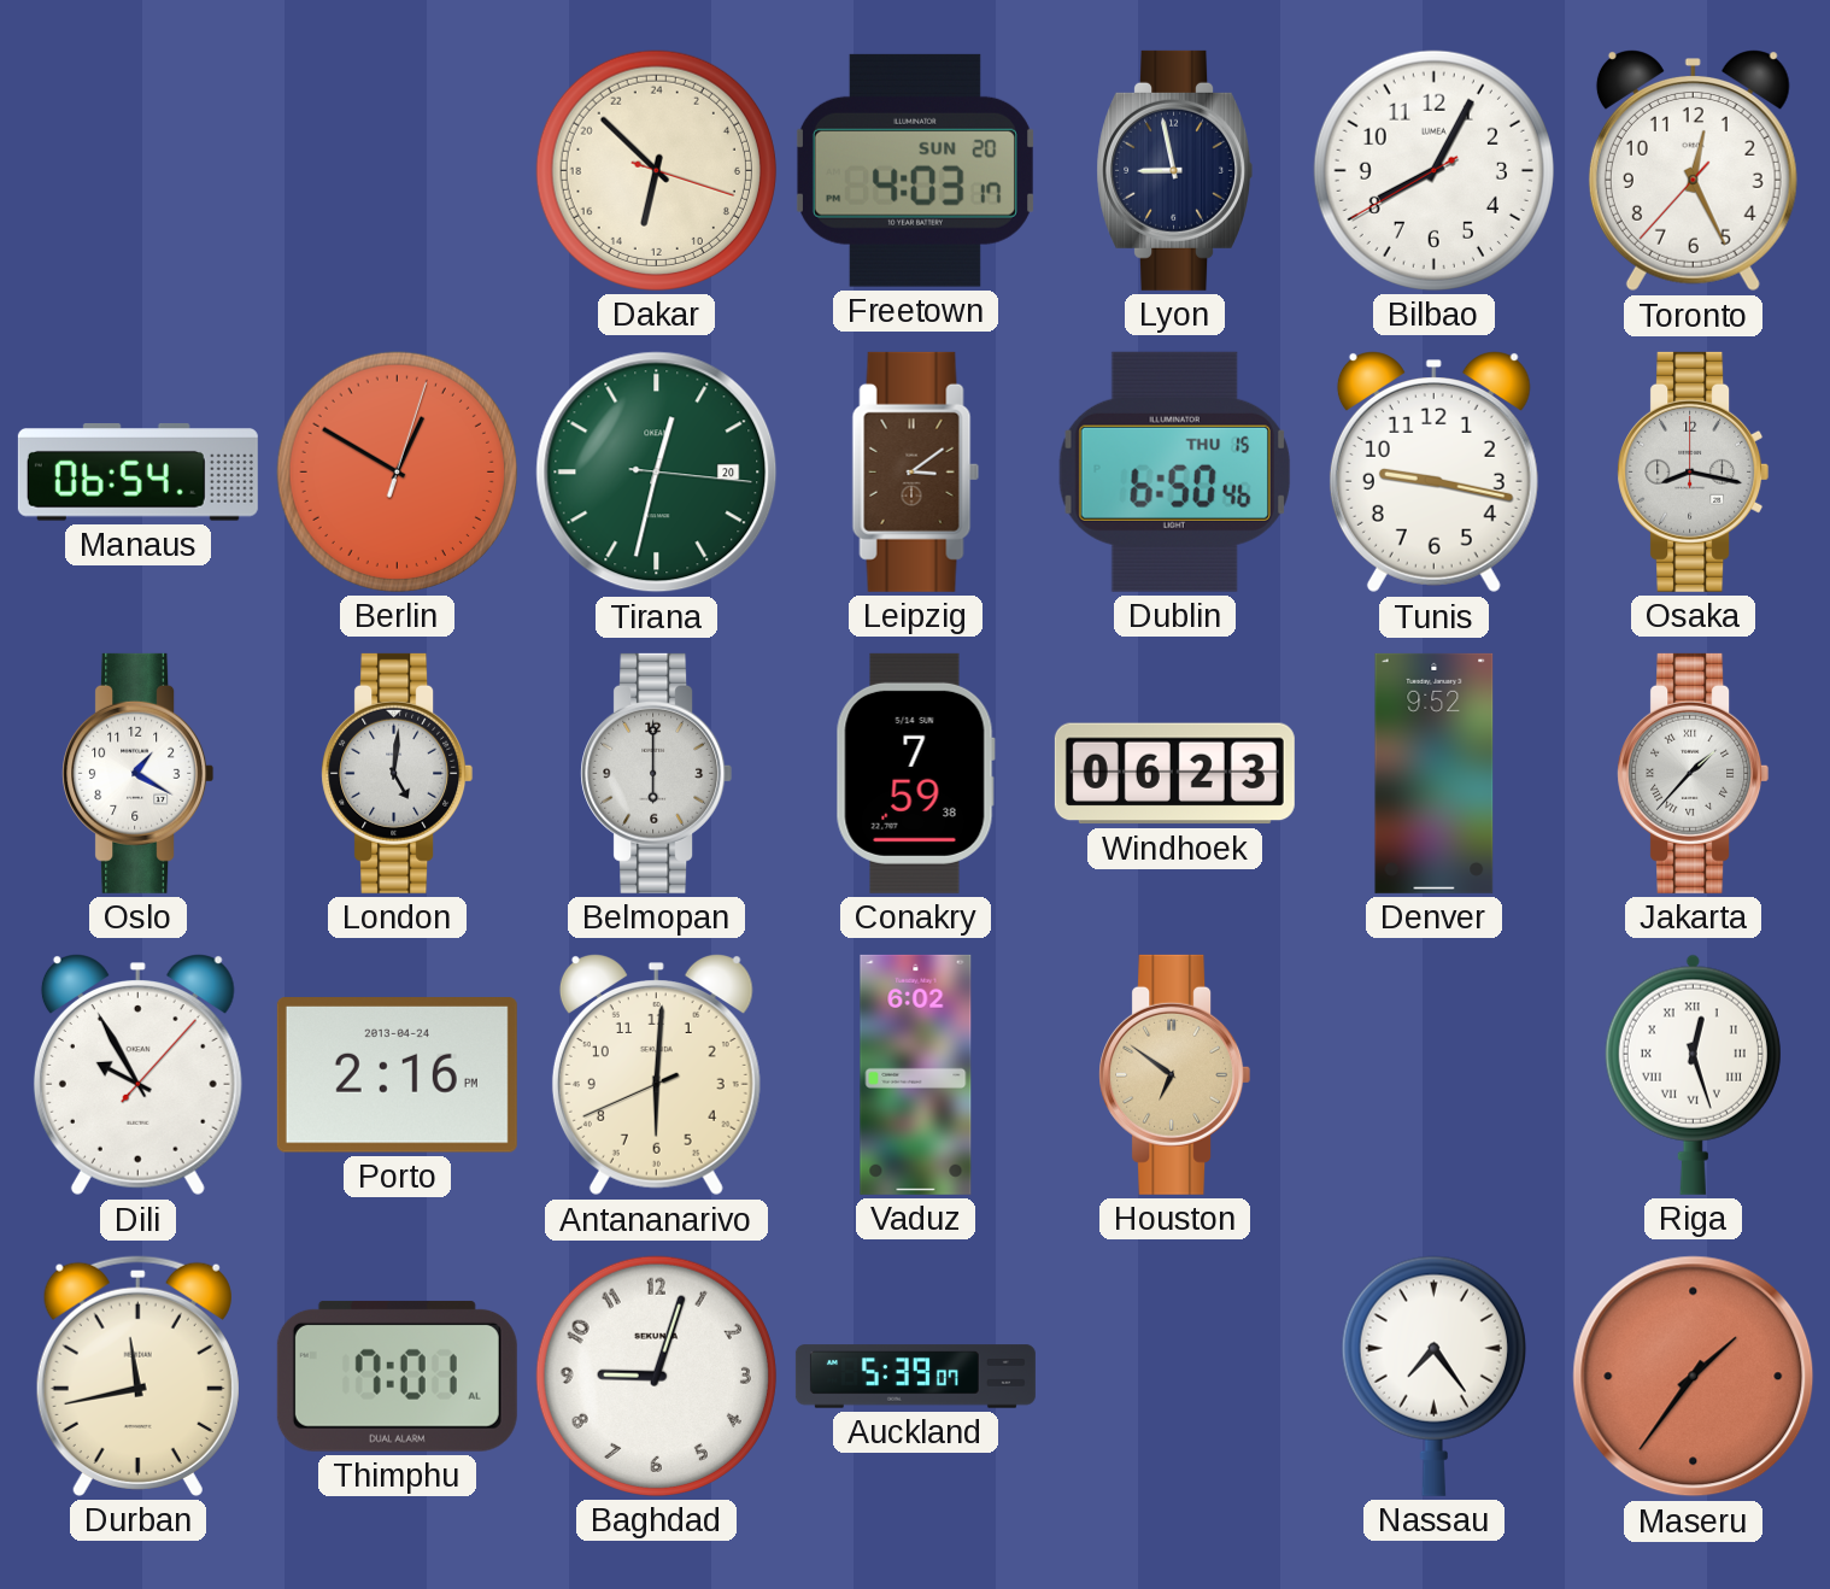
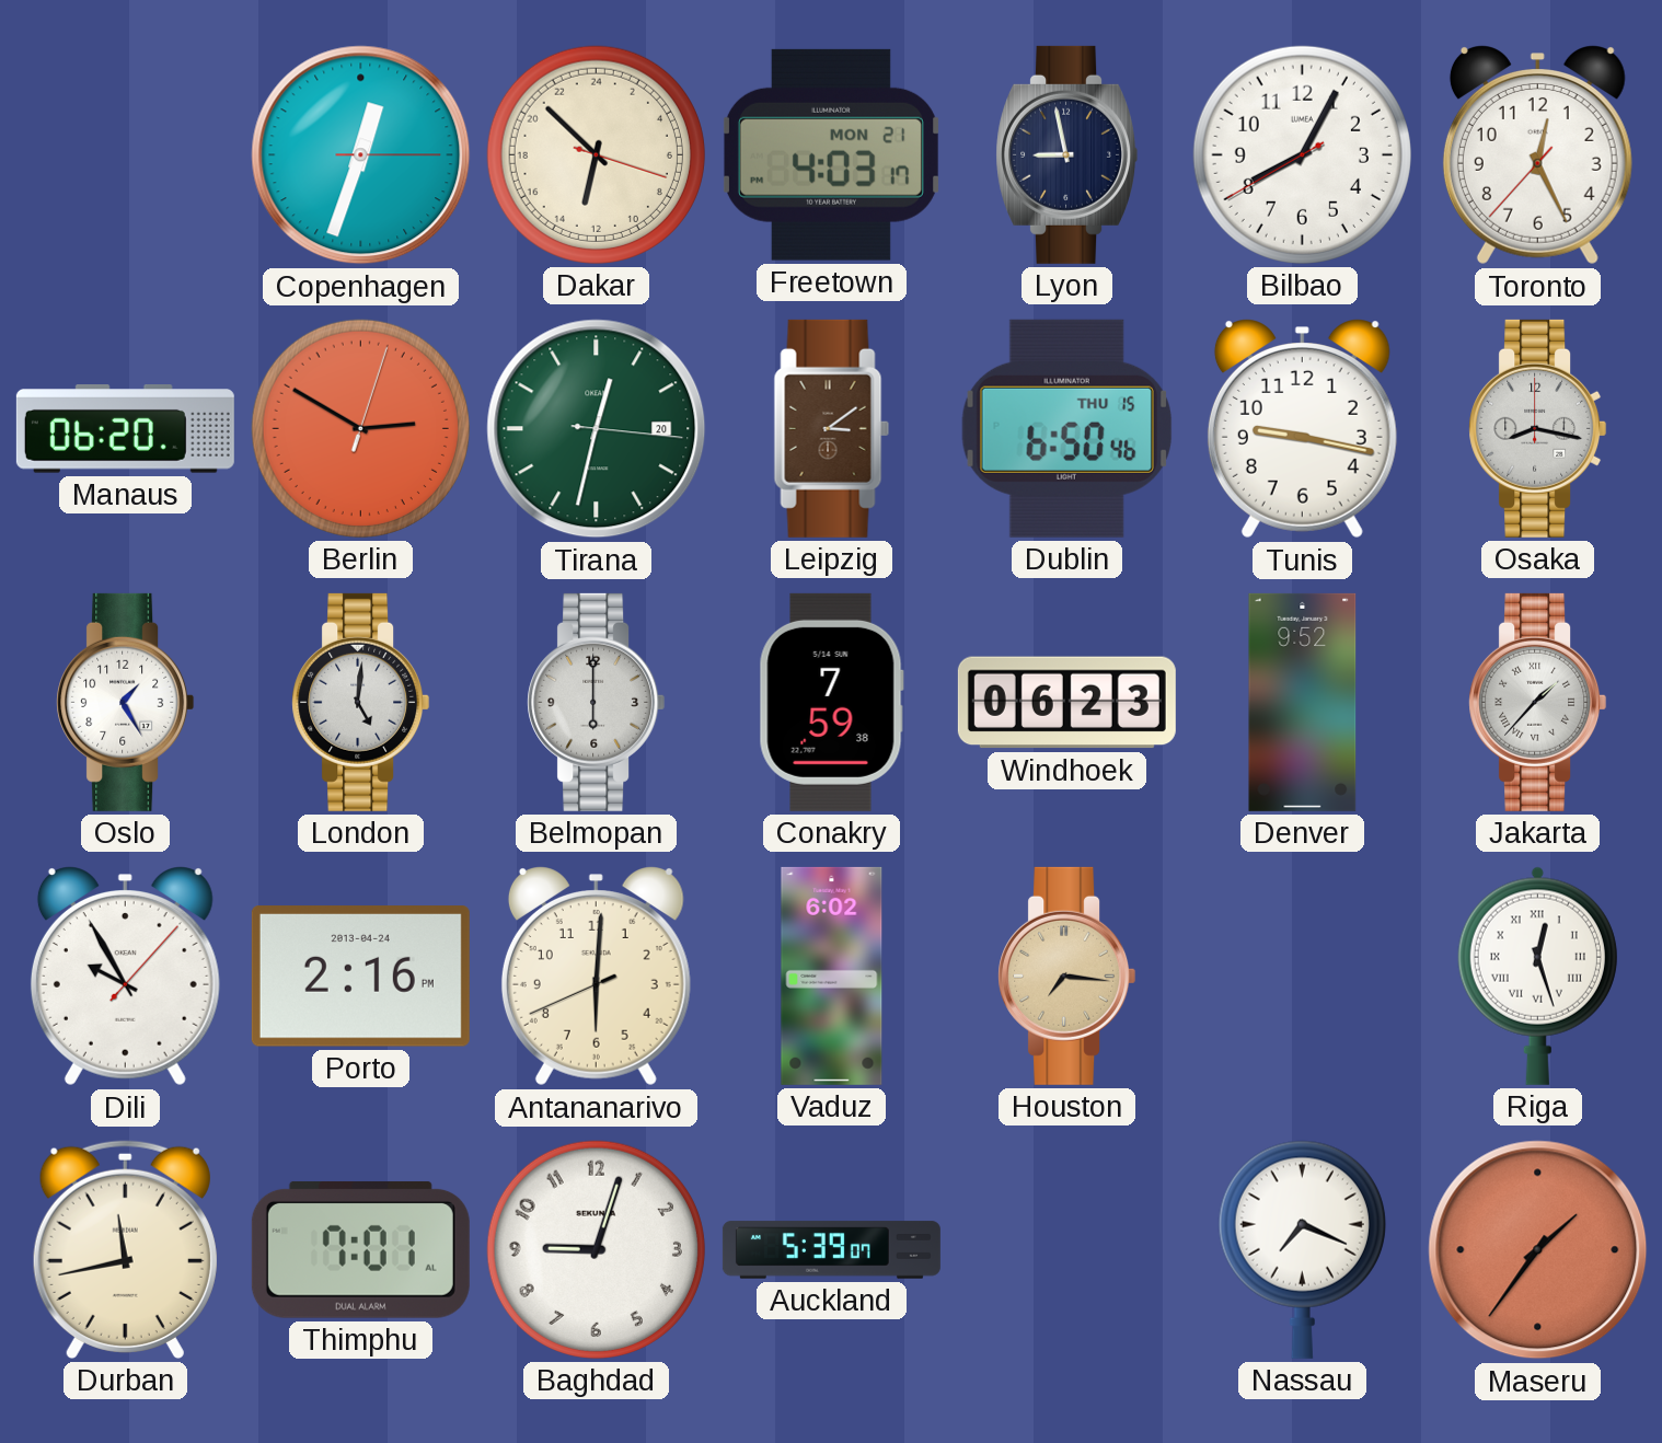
Copenhagen: none -> 12:33
Freetown date: SUN 20 -> MON 21
Manaus: 06:54 -> 06:20
Berlin: 12:50 -> 2:50
Oslo: 1:20 -> 1:25
Houston: 6:51 -> 7:16
Nassau: 7:24 -> 7:19
